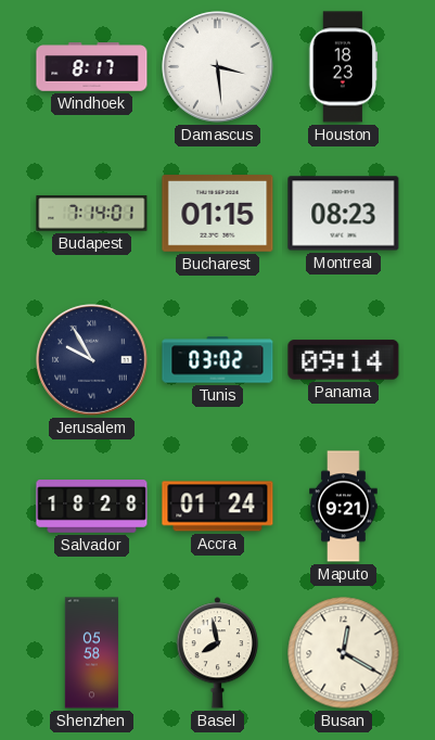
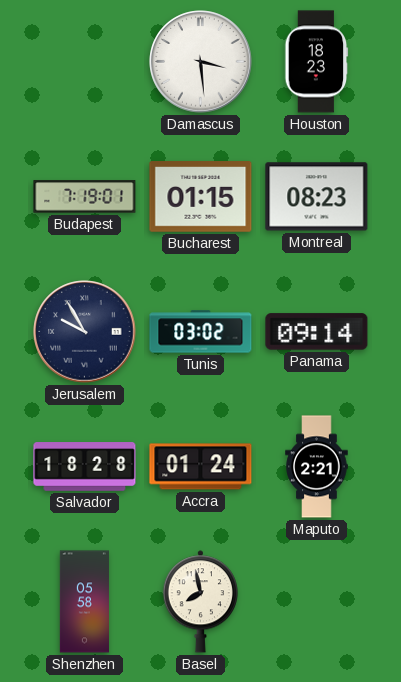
Windhoek: 8:17 -> none
Budapest: 7:14 -> 7:19
Maputo: 9:21 -> 2:21
Busan: 12:20 -> none
